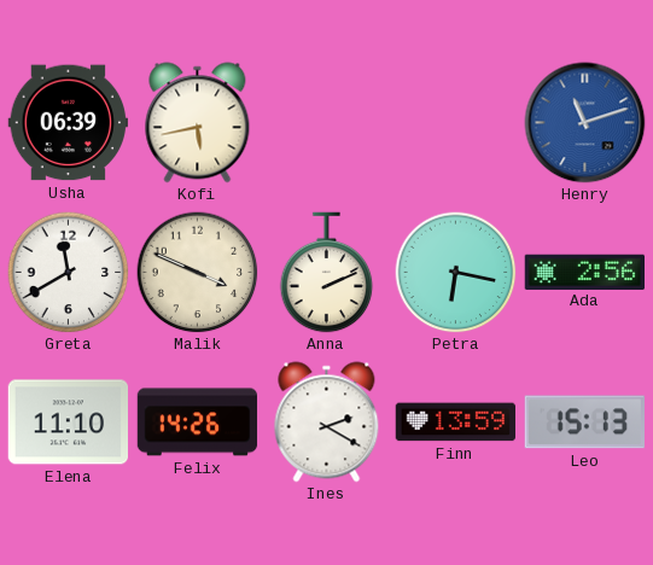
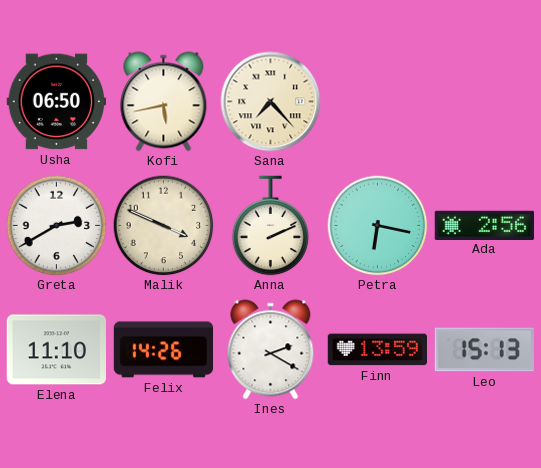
Usha: 06:39 -> 06:50
Sana: none -> 7:23
Henry: 11:12 -> none
Greta: 11:40 -> 2:40
